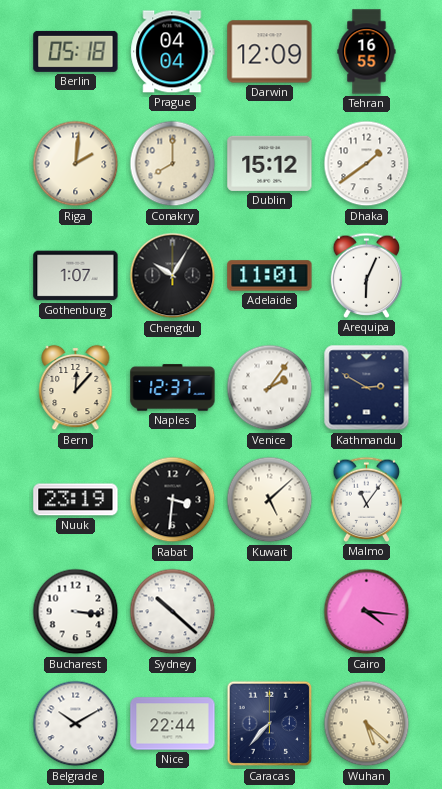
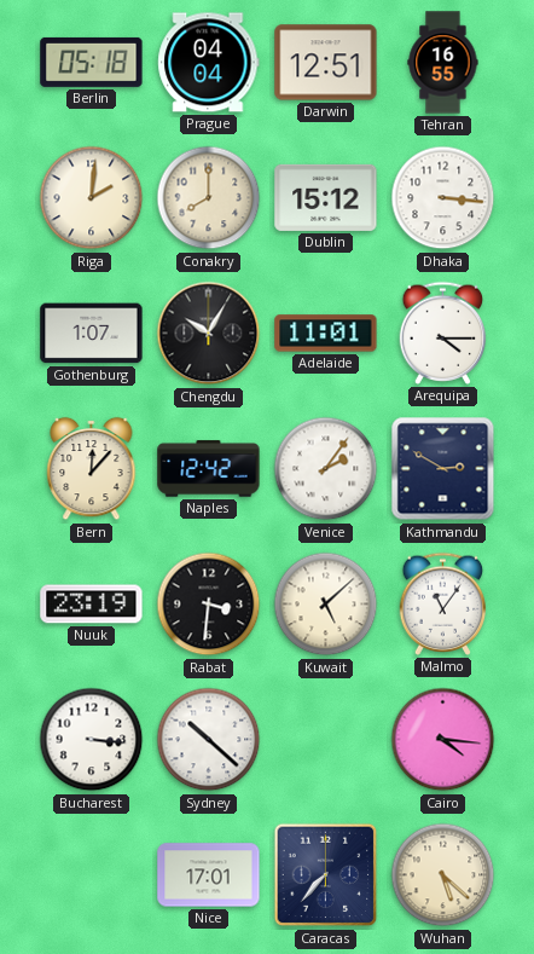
Darwin: 12:09 -> 12:51
Dhaka: 1:39 -> 3:16
Arequipa: 6:04 -> 4:15
Naples: 12:37 -> 12:42
Belgrade: 10:10 -> none
Nice: 22:44 -> 17:01
